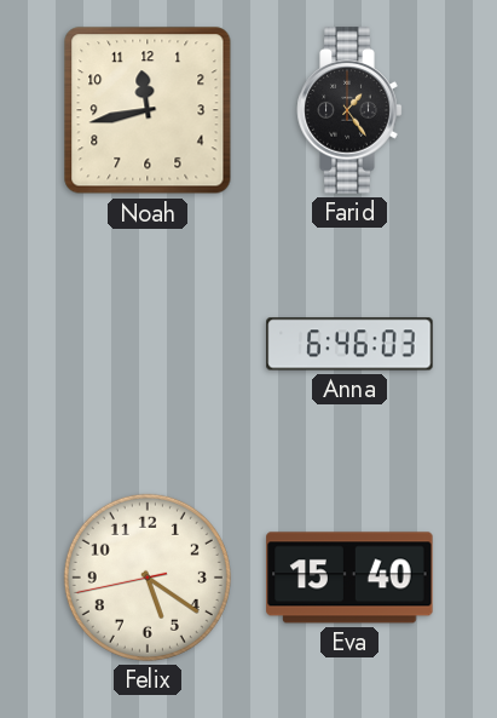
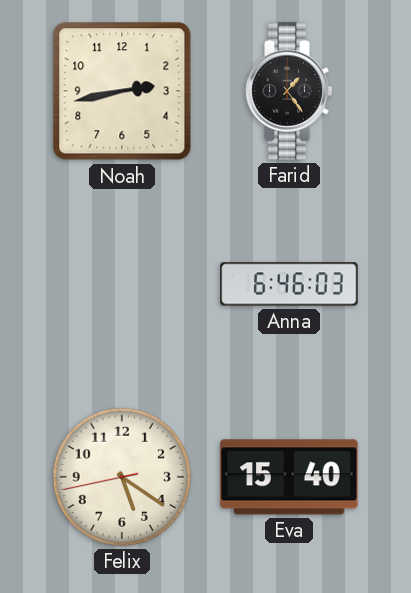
Noah: 11:43 -> 2:43
